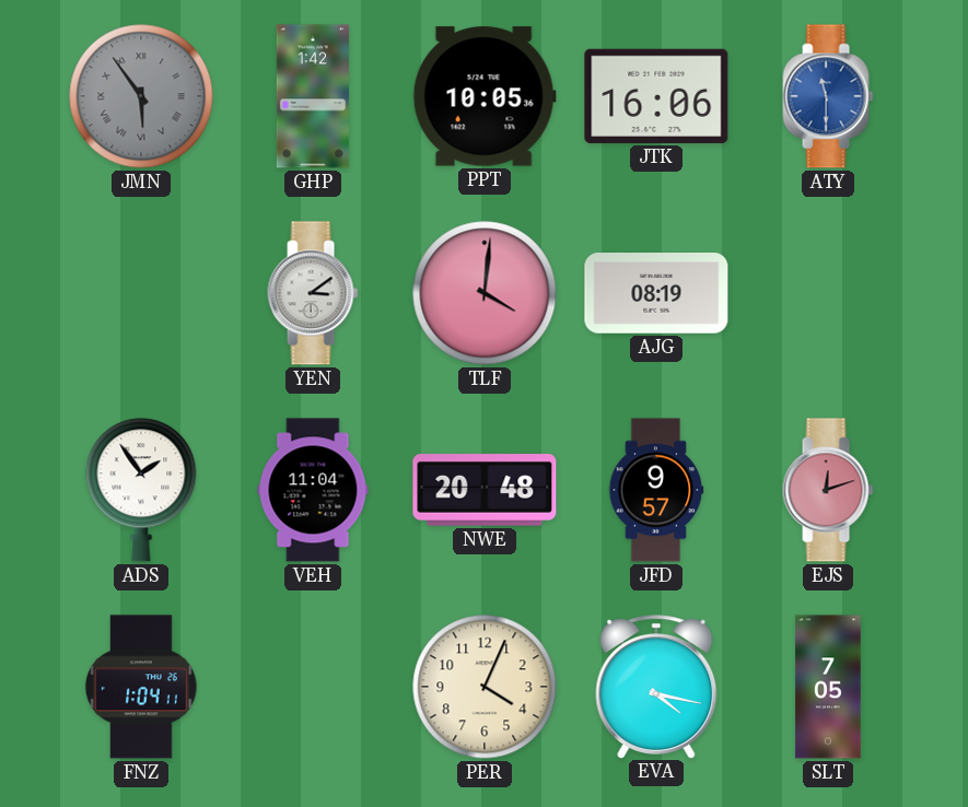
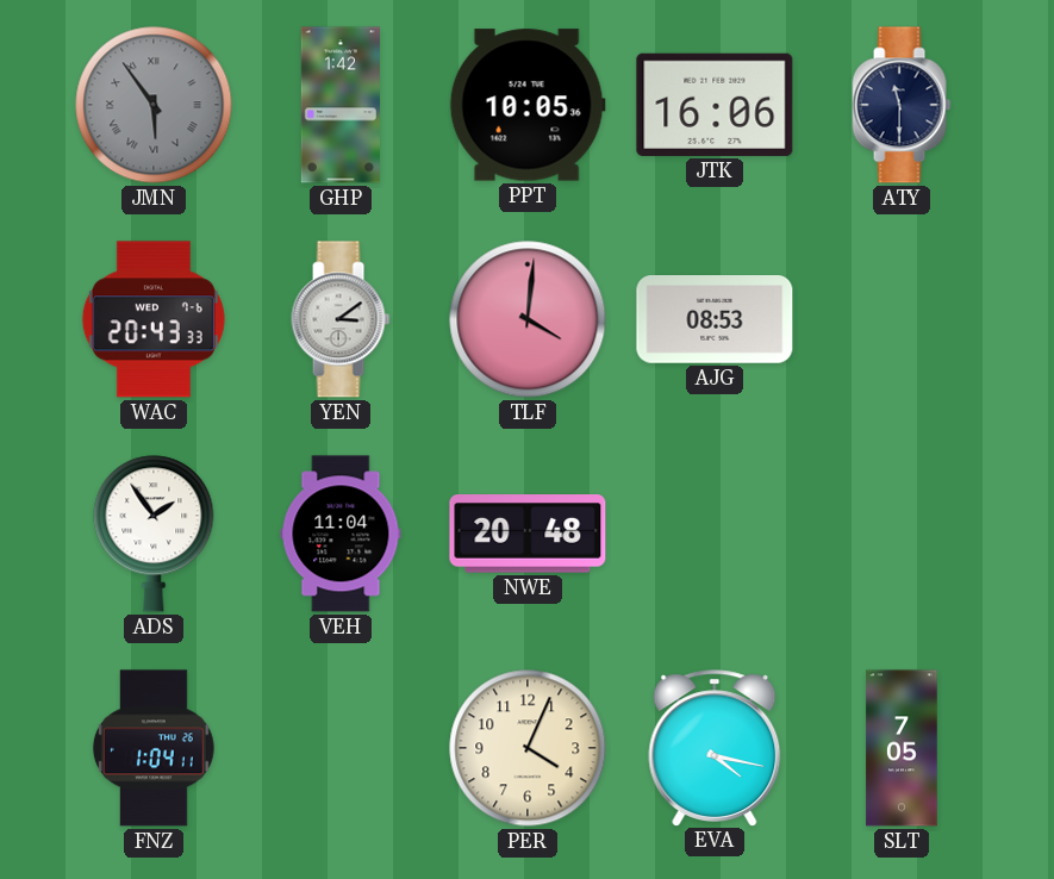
ATY dial: blue -> navy
WAC: none -> 20:43
AJG: 08:19 -> 08:53
JFD: 9:57 -> none
EJS: 12:12 -> none
